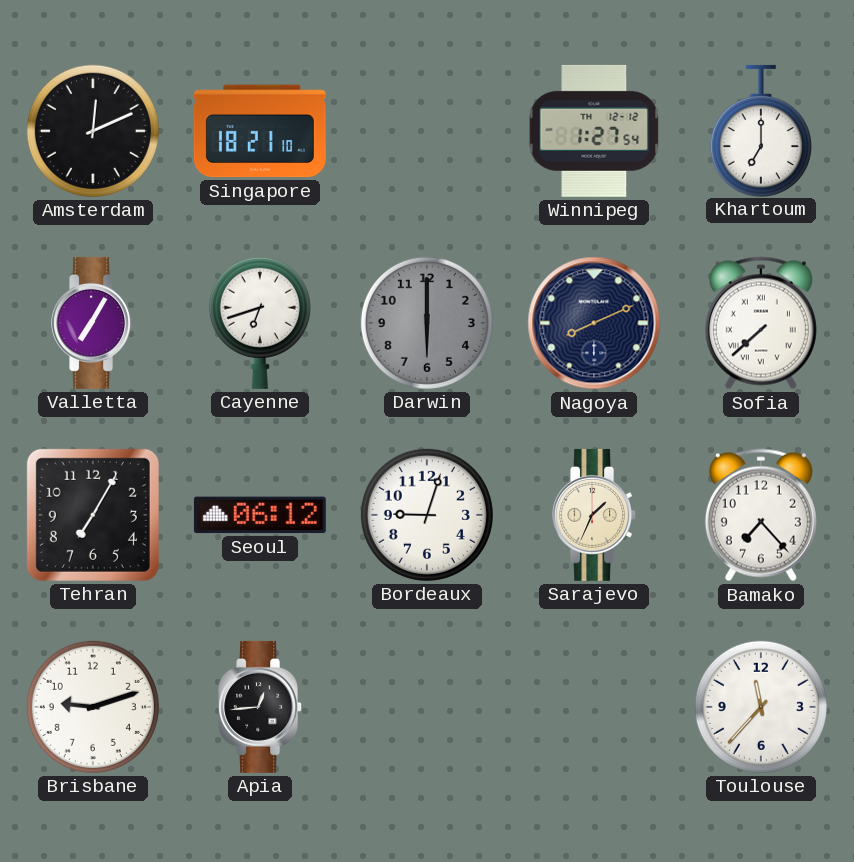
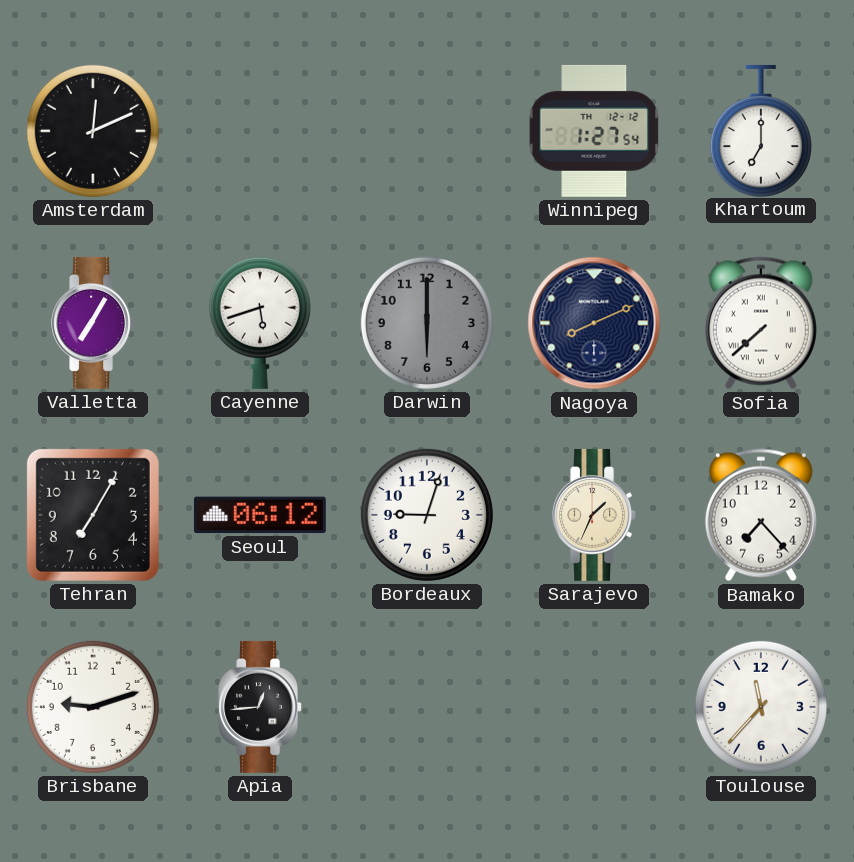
Singapore: 18:21 -> none
Cayenne: 6:42 -> 5:42
